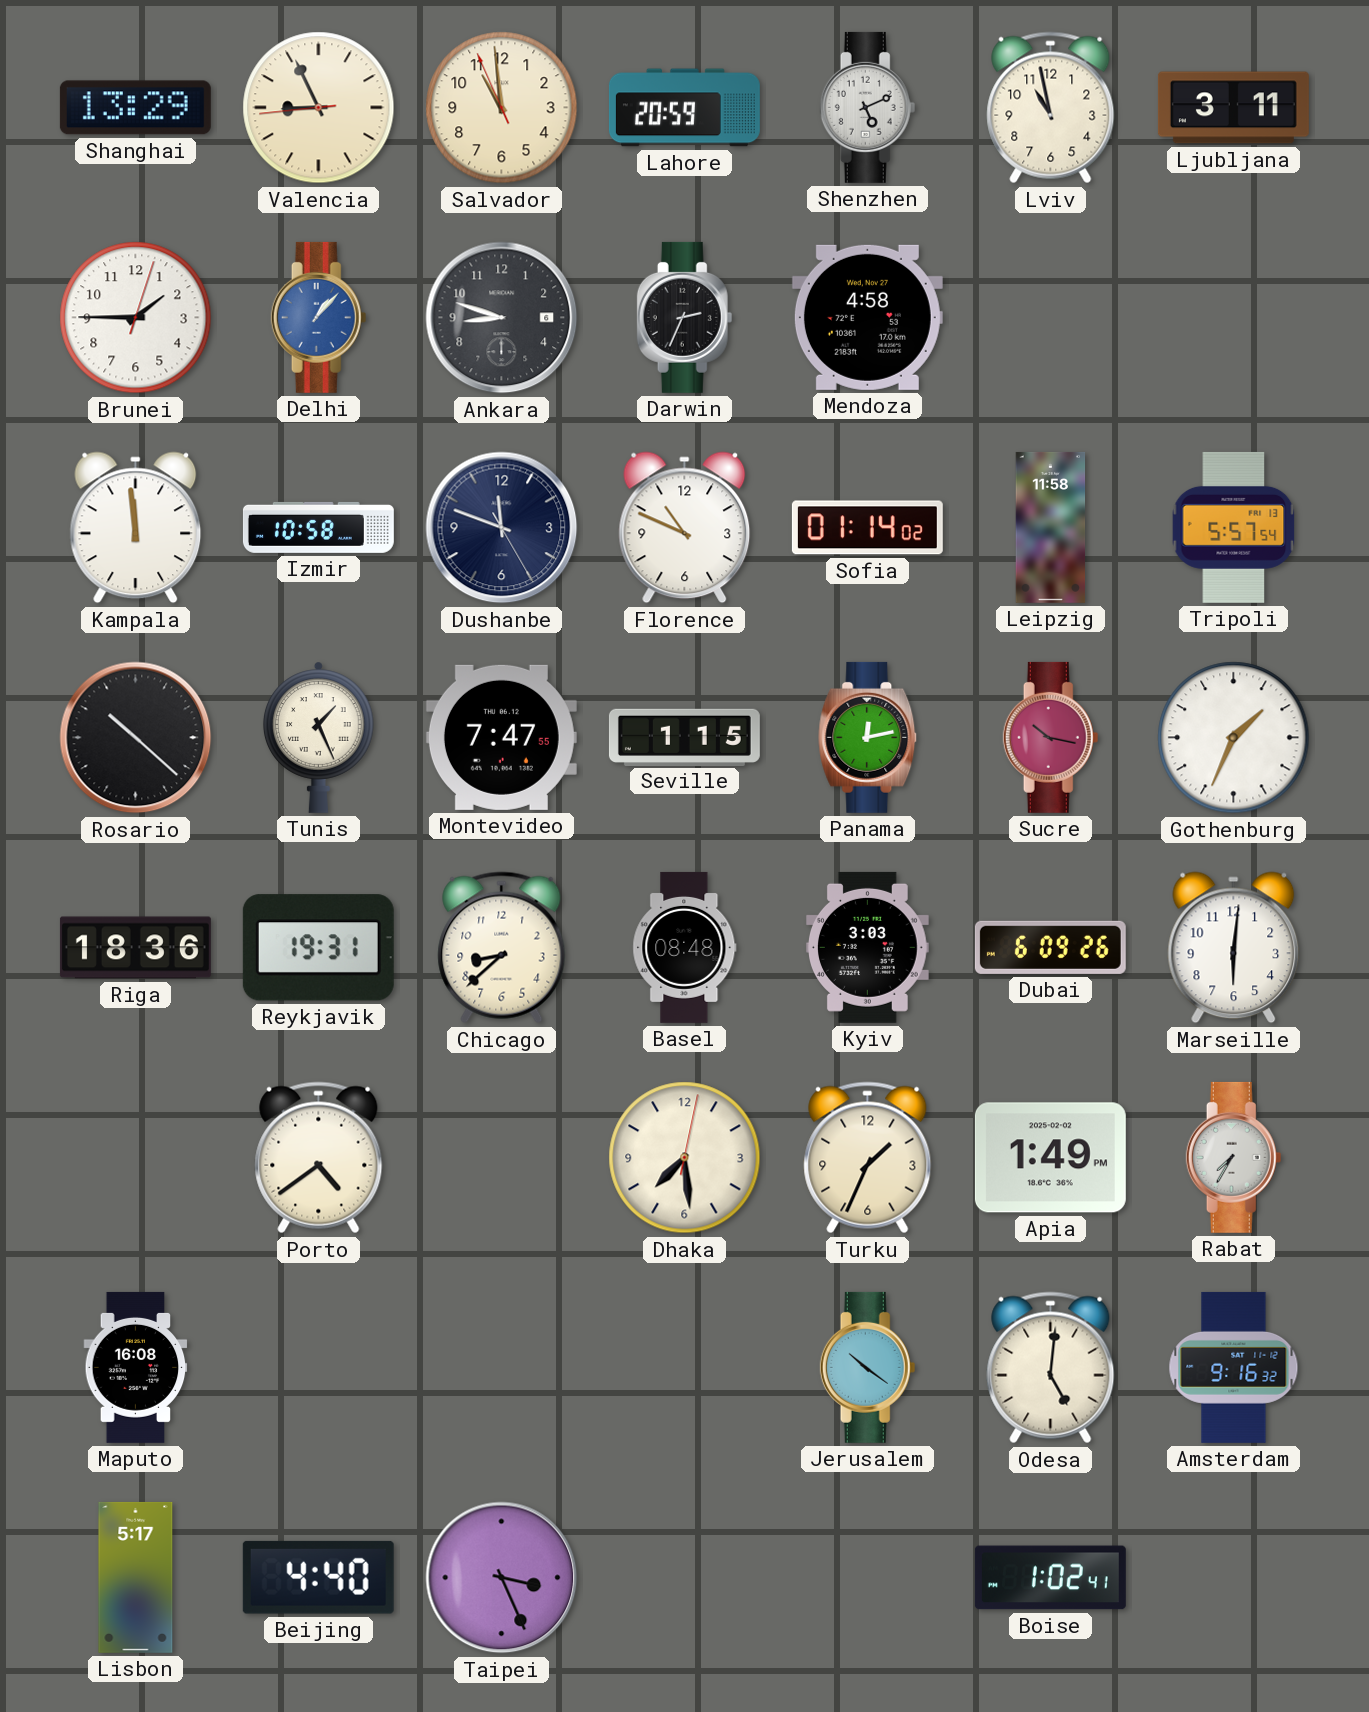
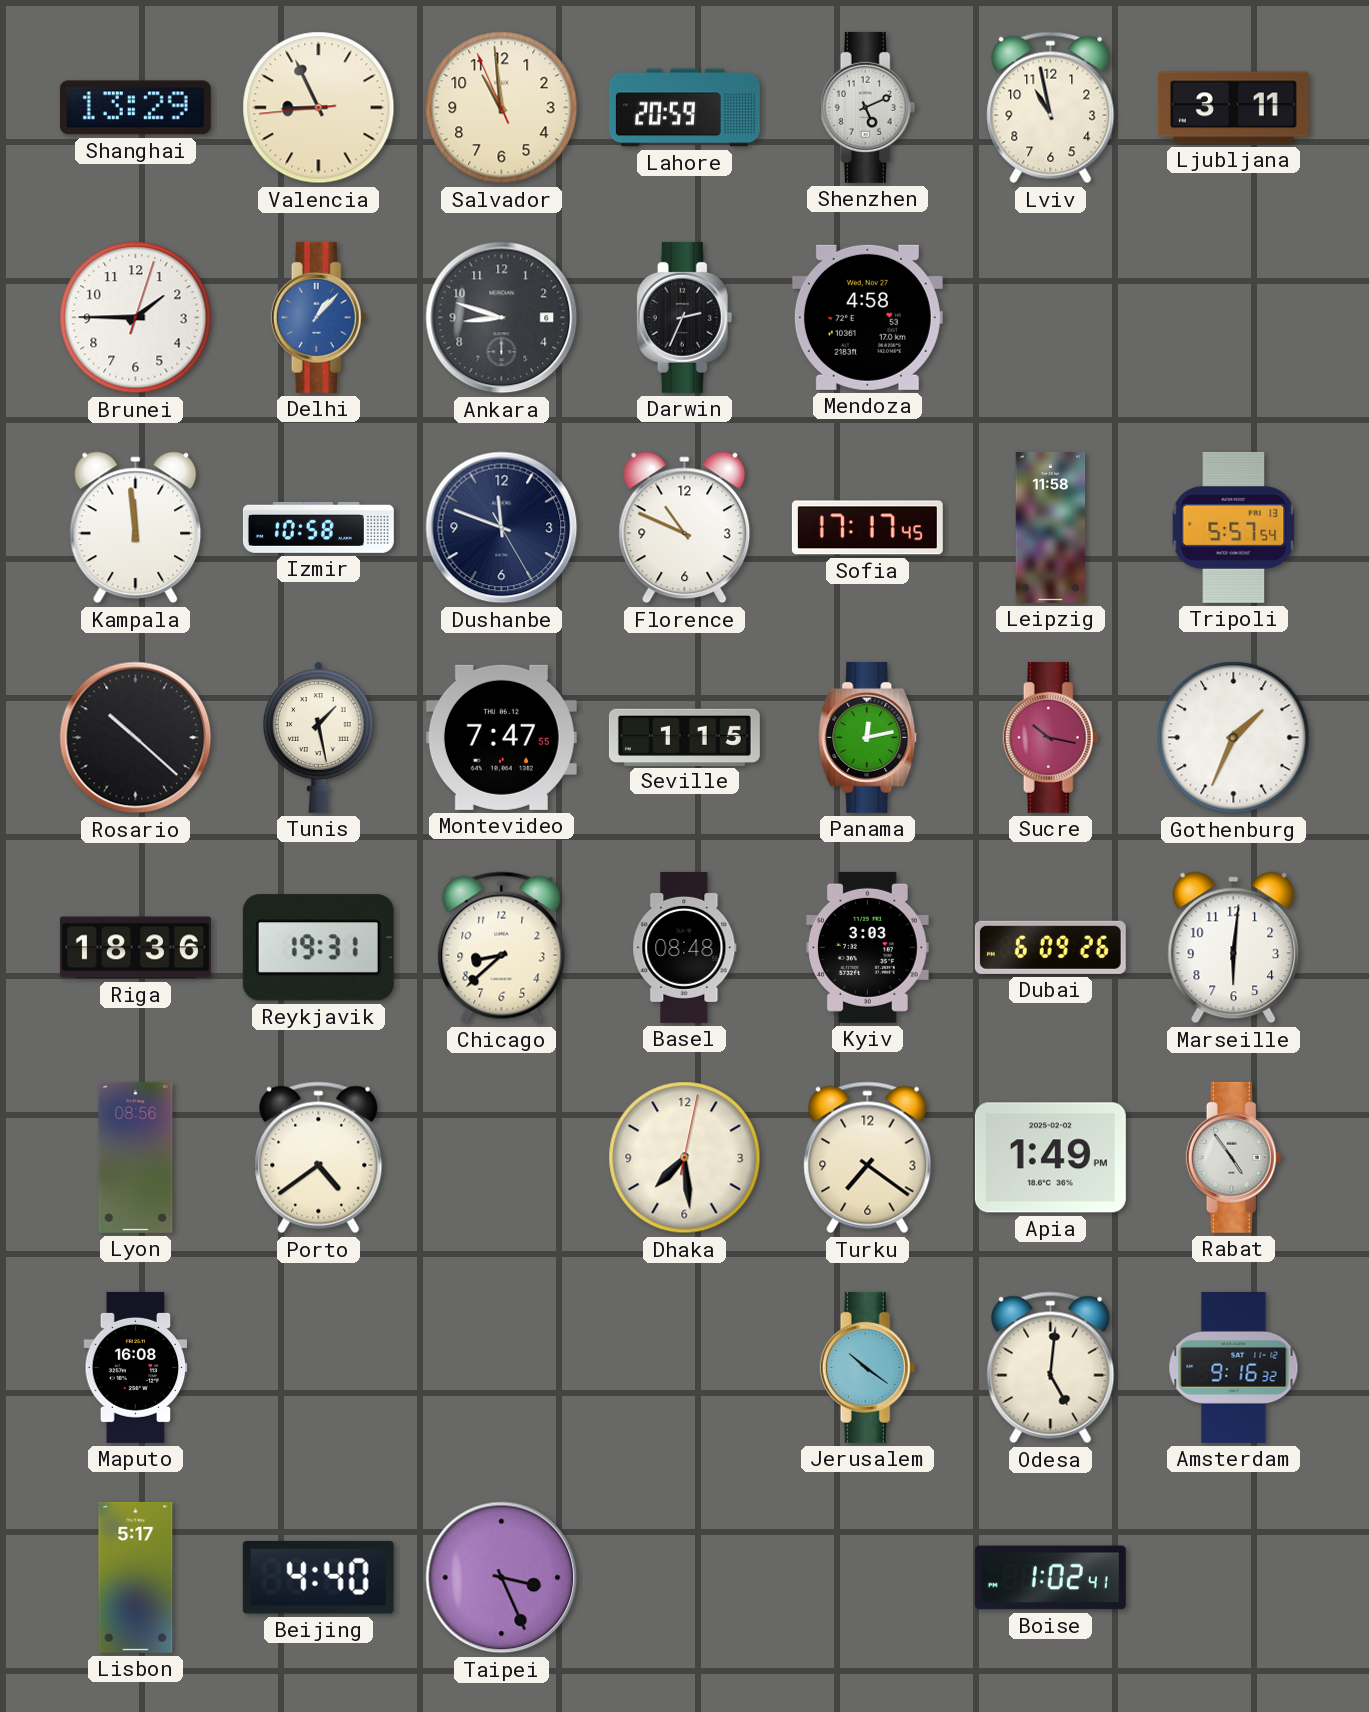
Sofia: 01:14 -> 17:17
Tunis: 1:26 -> 1:28
Lyon: none -> 08:56
Turku: 1:34 -> 7:21
Rabat: 7:35 -> 4:54
